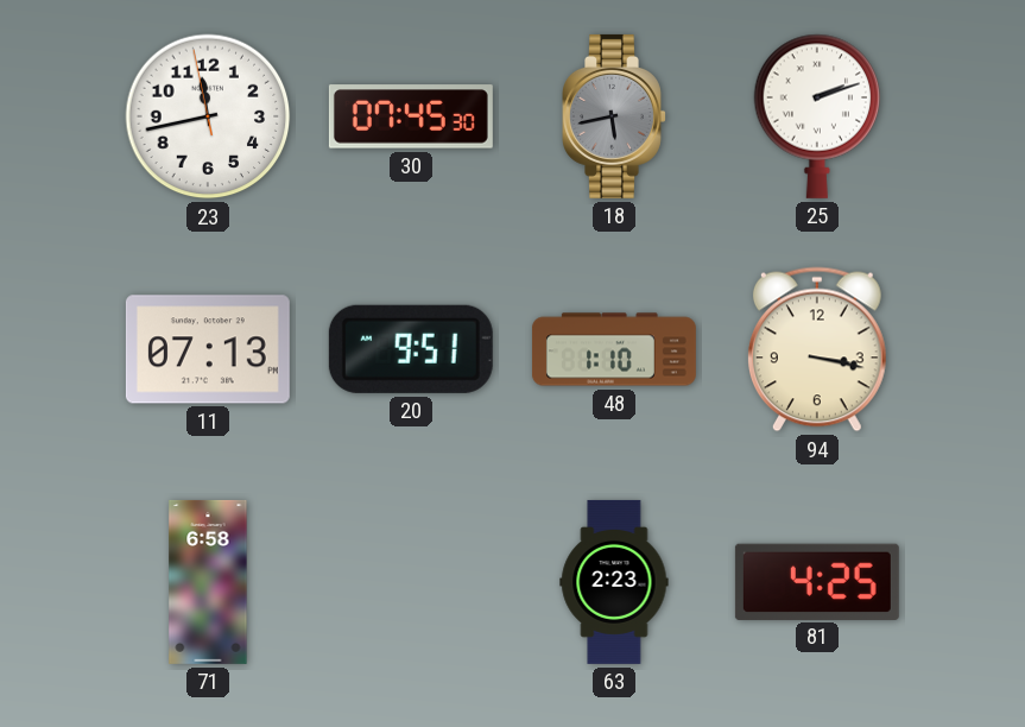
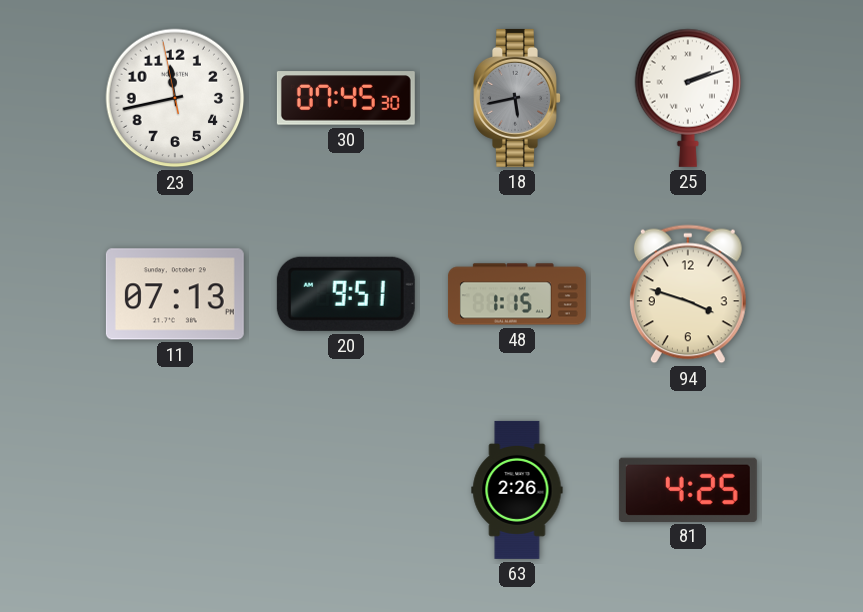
48: 1:10 -> 1:15
94: 3:17 -> 3:48
71: 6:58 -> none
63: 2:23 -> 2:26
